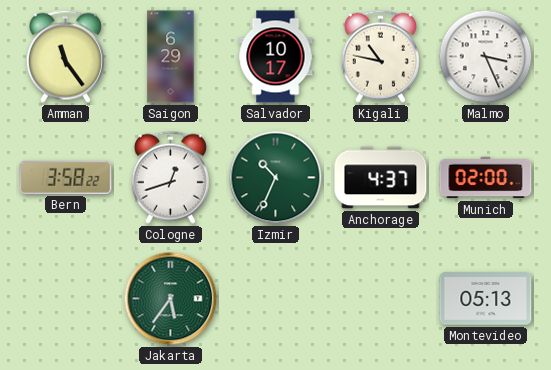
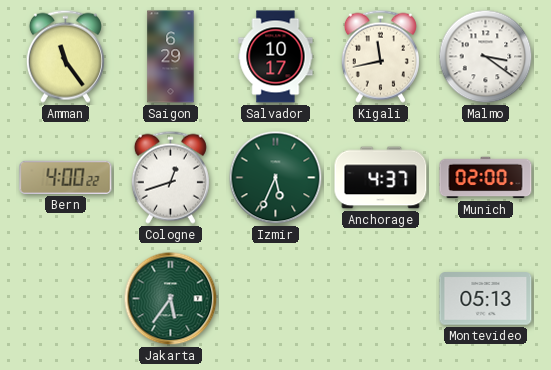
Kigali: 10:47 -> 11:43
Malmo: 3:26 -> 3:21
Bern: 3:58 -> 4:00
Izmir: 10:34 -> 5:34
